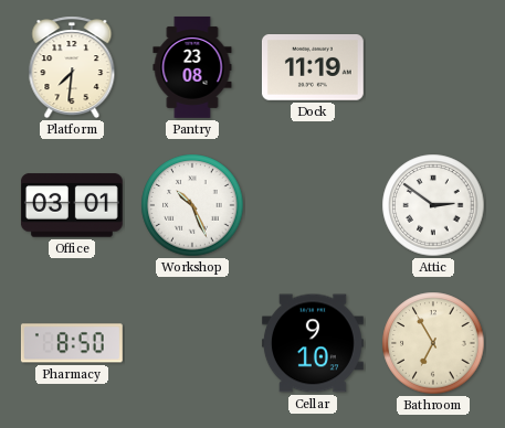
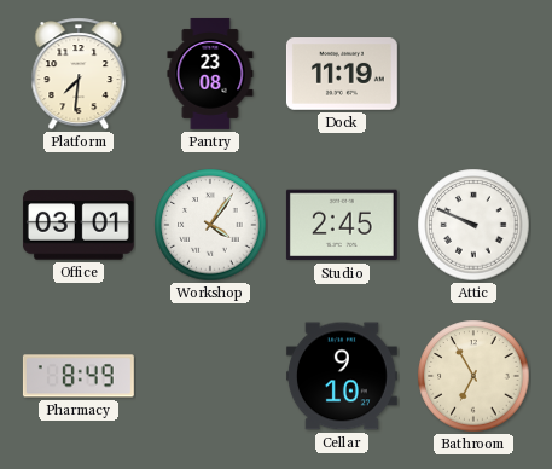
Workshop: 10:26 -> 4:06
Studio: none -> 2:45
Attic: 2:51 -> 9:49
Pharmacy: 8:50 -> 8:49
